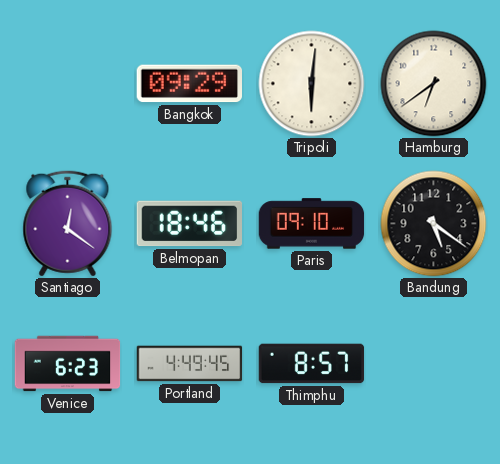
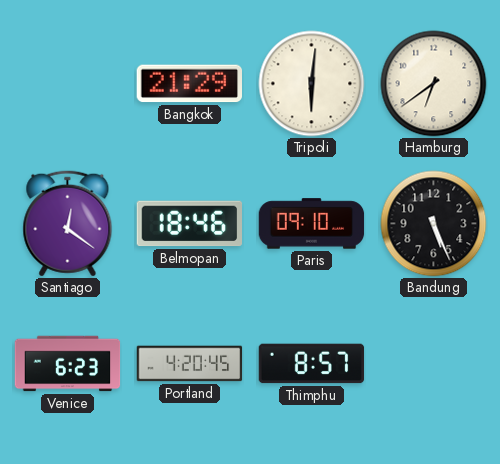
Bangkok: 09:29 -> 21:29
Bandung: 5:21 -> 5:26
Portland: 4:49 -> 4:20
